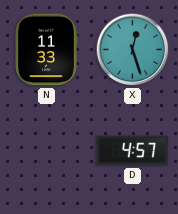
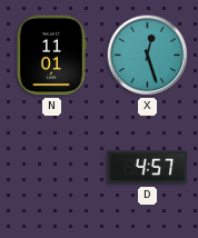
N: 11:33 -> 11:01
